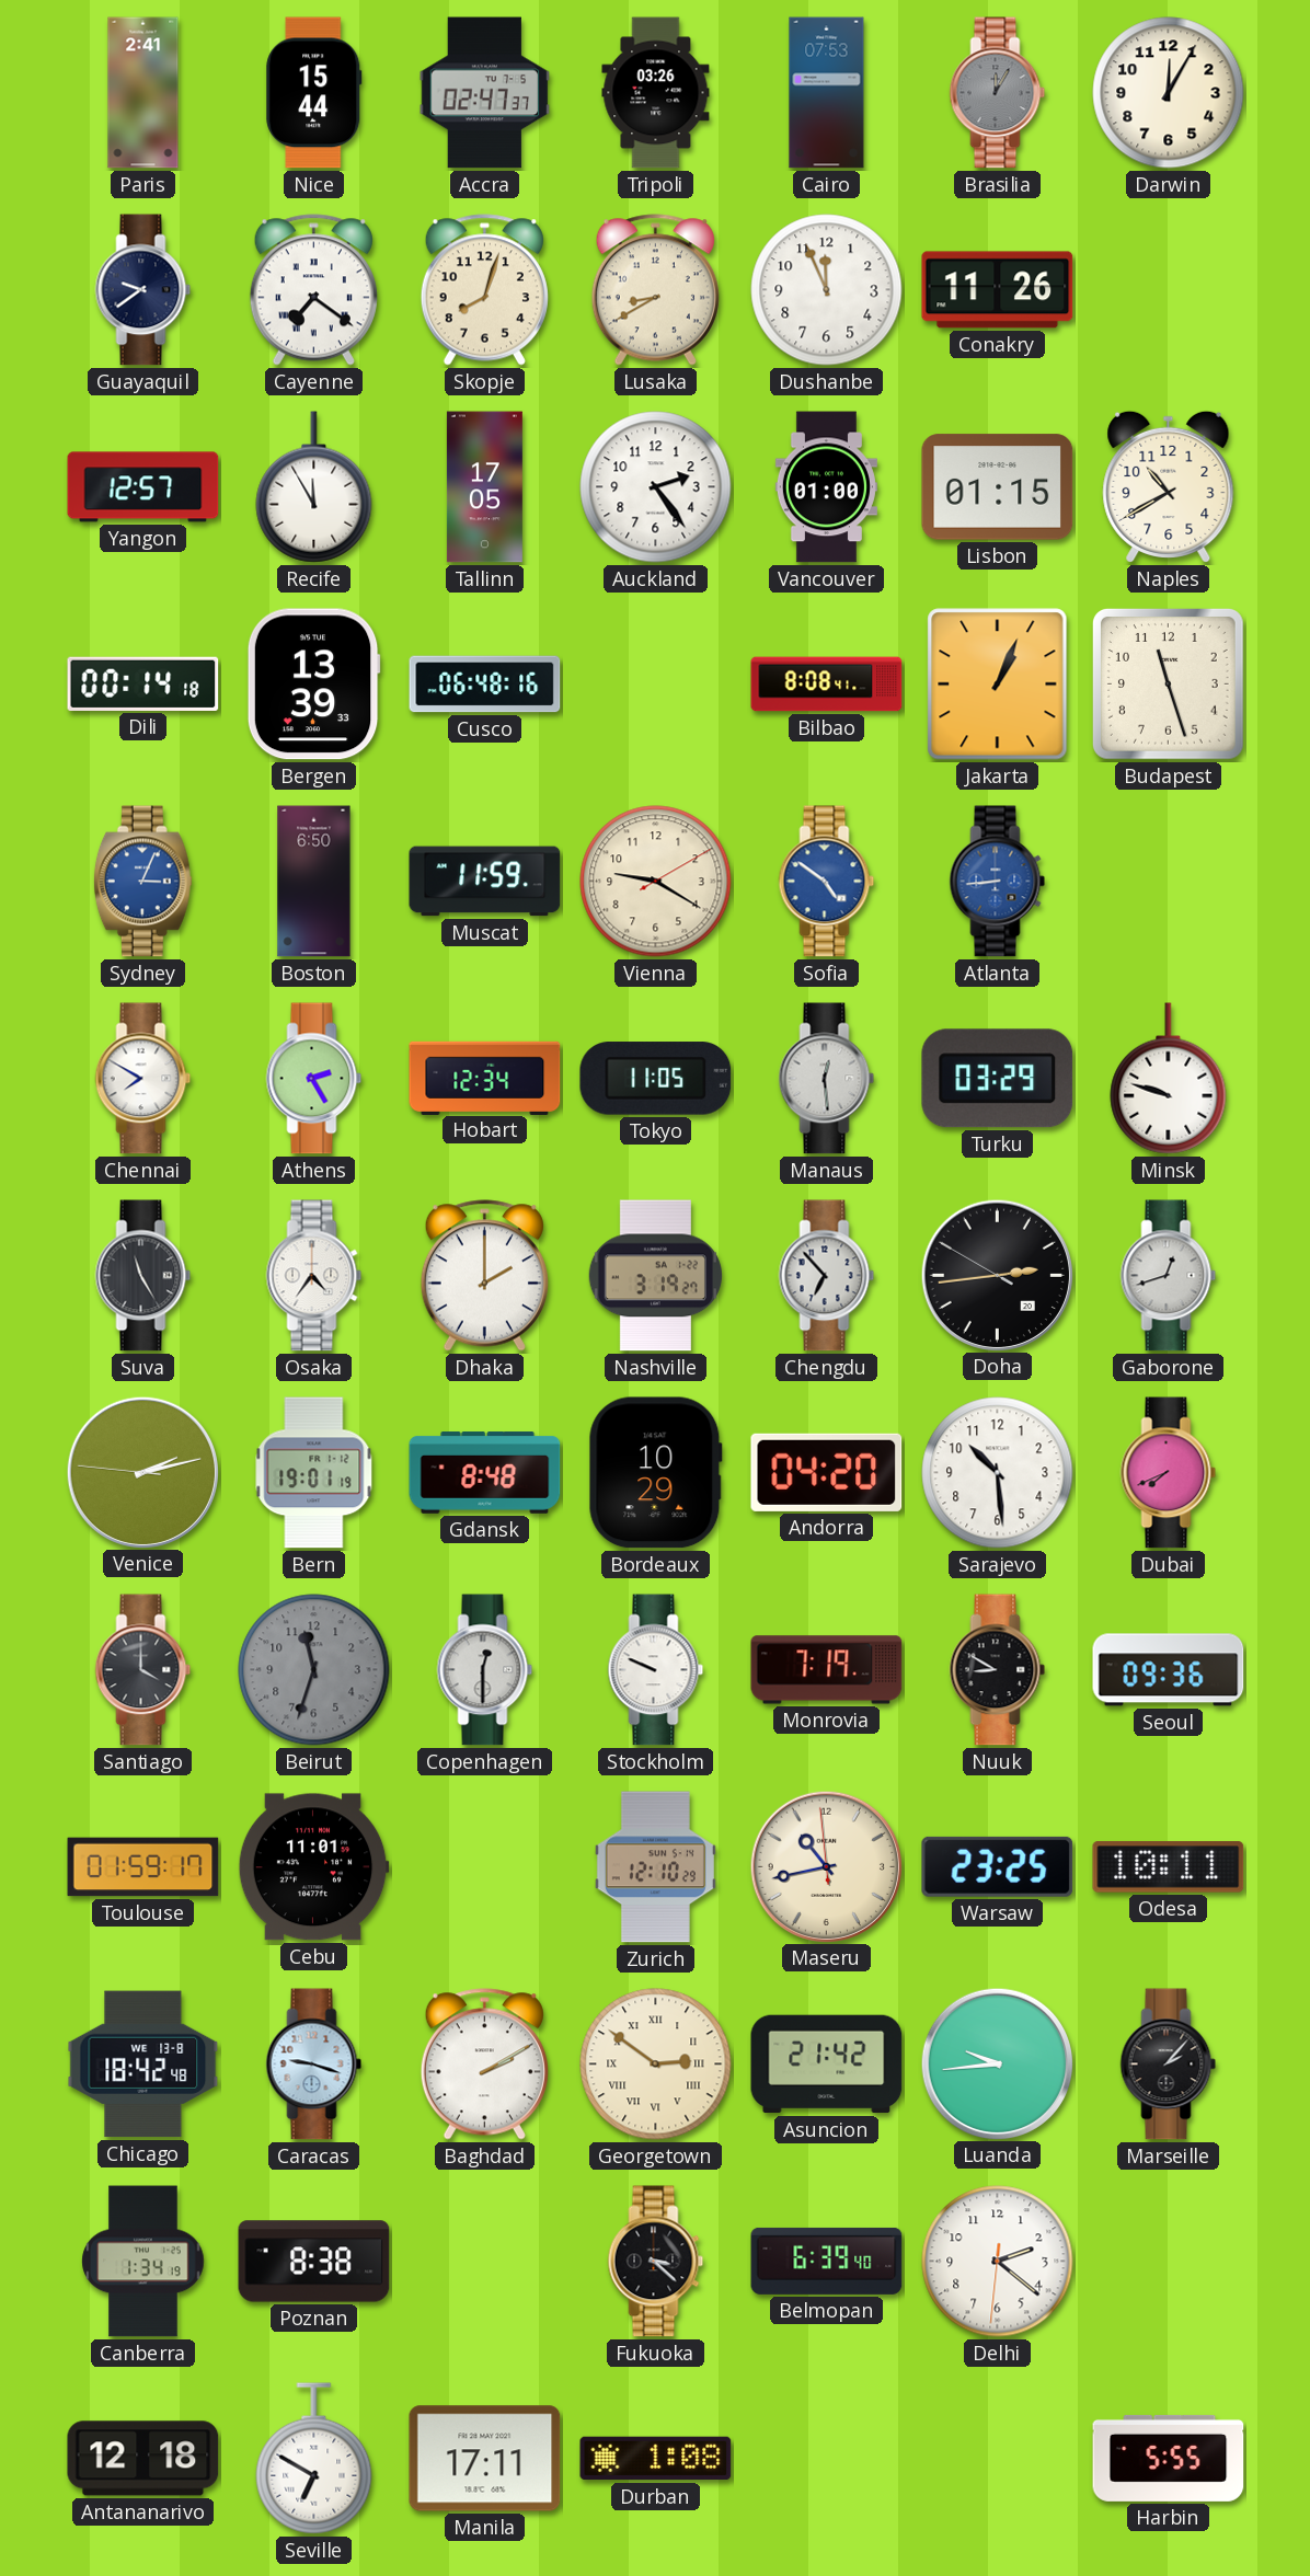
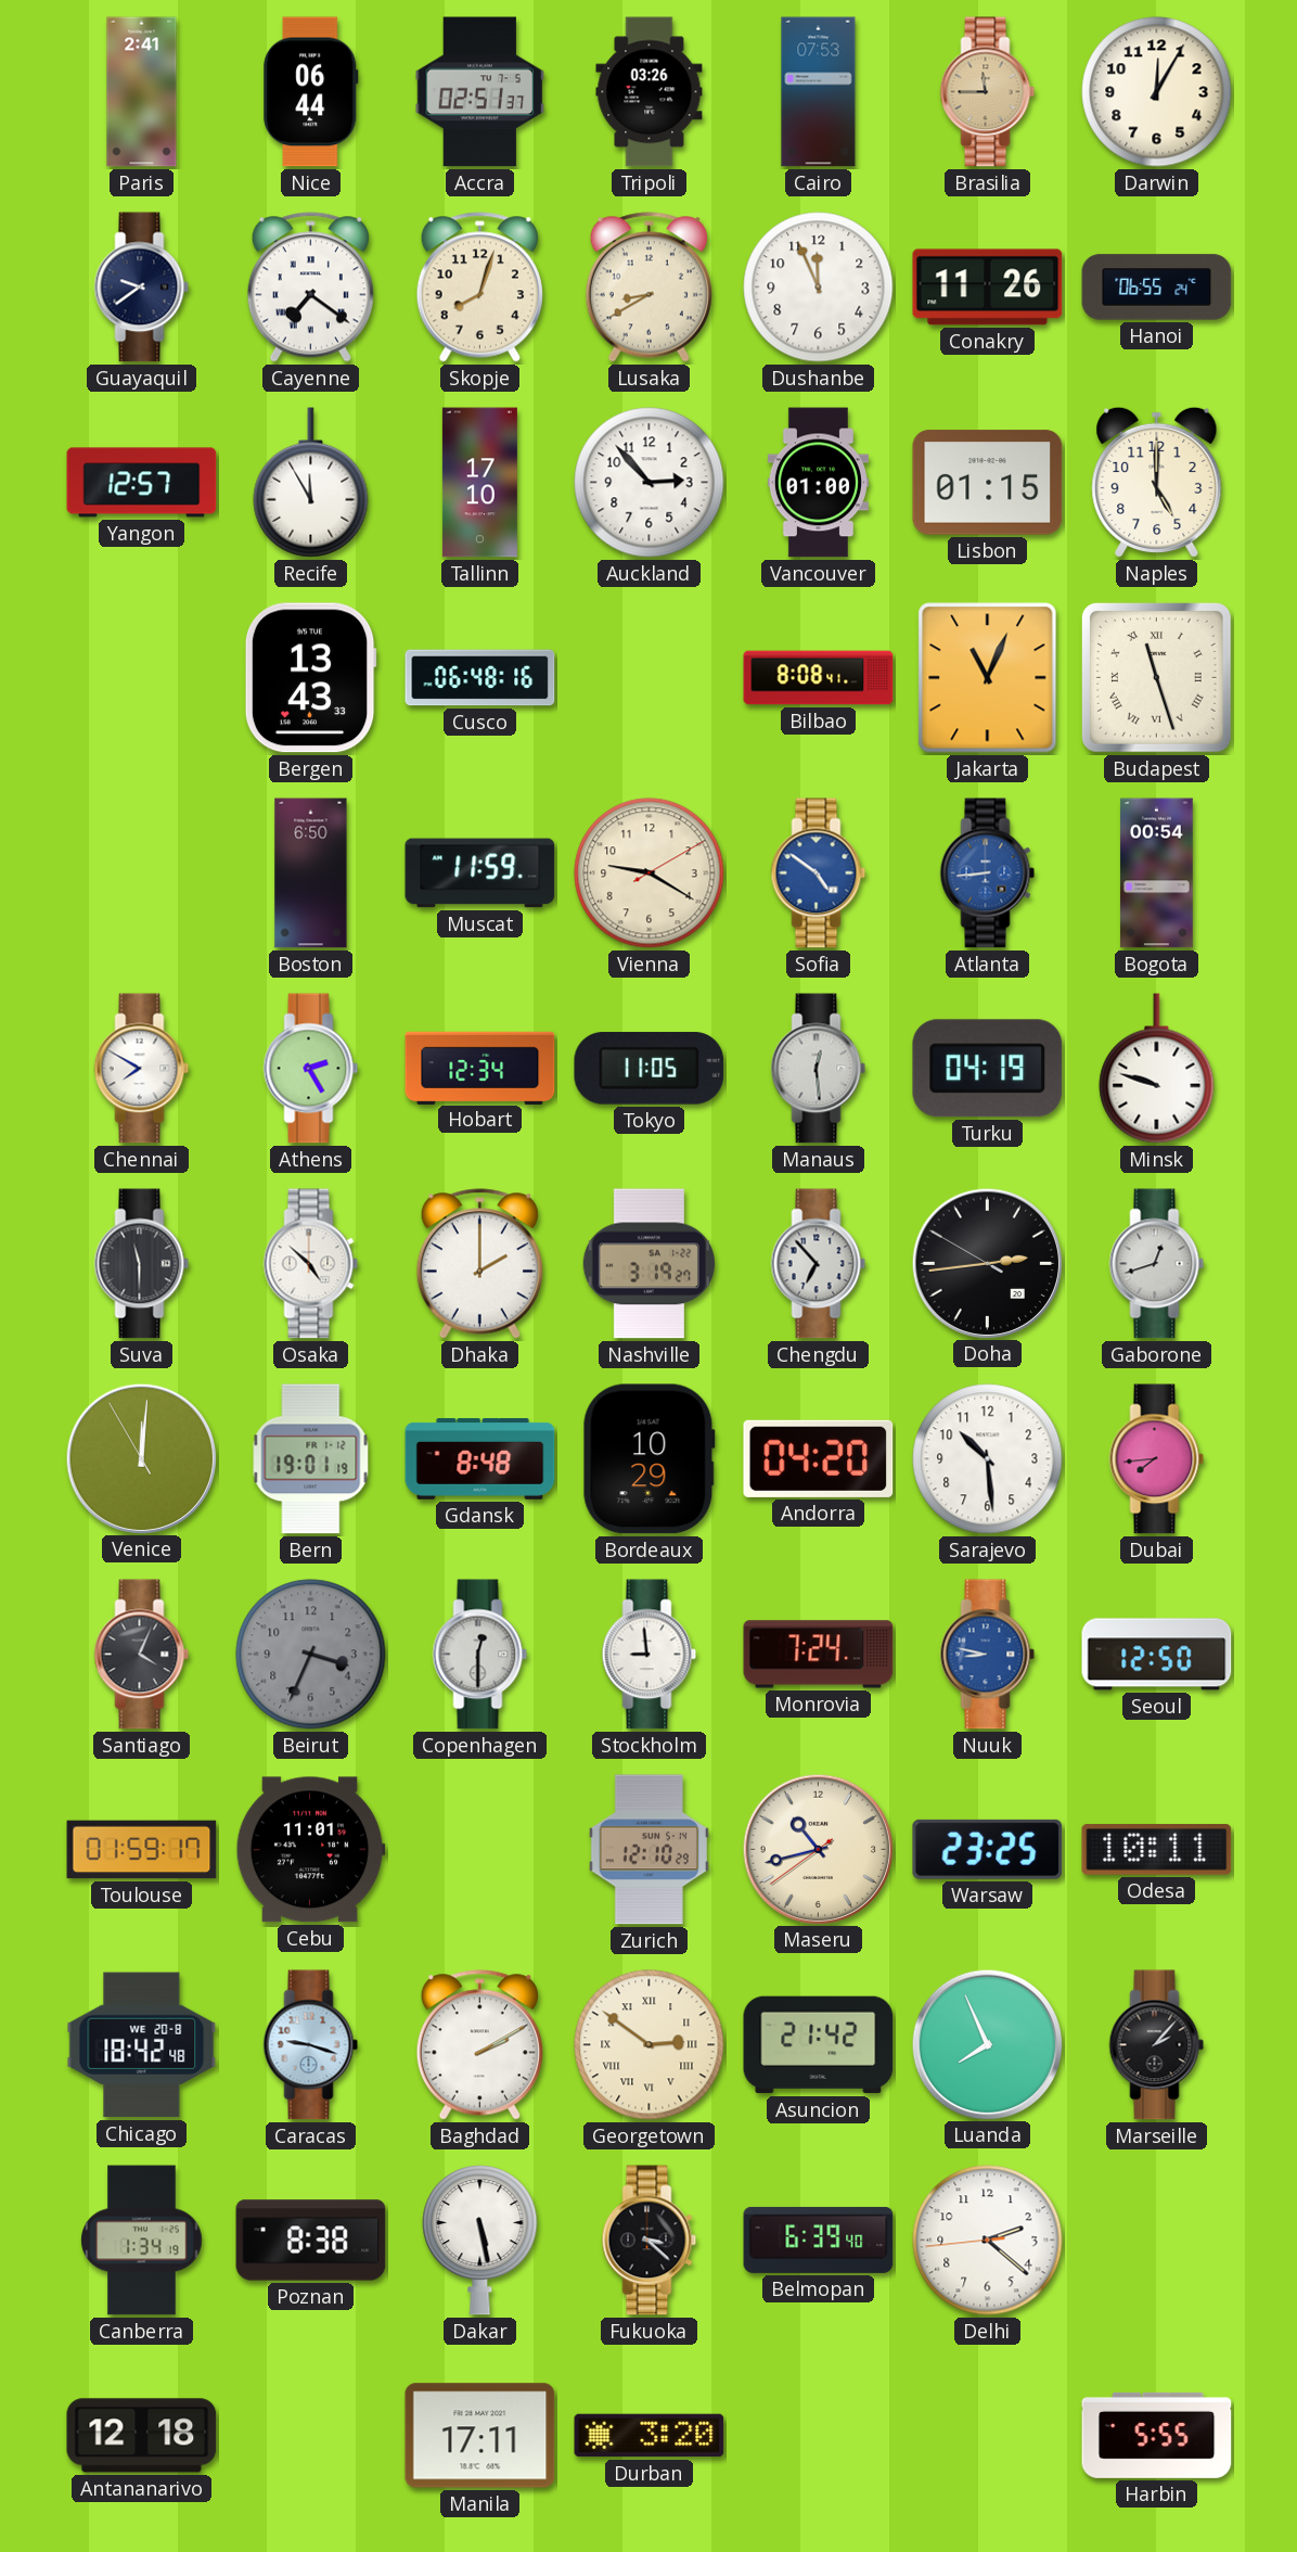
Nice: 15:44 -> 06:44
Accra: 02:47 -> 02:51
Brasilia: 12:05 -> 11:45
Brasilia dial: grey -> champagne
Hanoi: none -> 06:55
Tallinn: 17:05 -> 17:10
Auckland: 2:24 -> 2:53
Naples: 10:40 -> 5:00
Dili: 00:14 -> none
Bergen: 13:39 -> 13:43
Jakarta: 1:04 -> 11:04
Budapest numerals: Arabic -> Roman
Sydney: 3:04 -> none
Bogota: none -> 00:54
Turku: 03:29 -> 04:19
Suva: 11:25 -> 11:30
Osaka: 4:36 -> 4:52
Venice: 2:12 -> 12:00
Dubai: 7:41 -> 7:44
Santiago: 4:00 -> 4:04
Beirut: 11:33 -> 3:34
Stockholm: 9:49 -> 8:59
Monrovia: 7:19 -> 7:24
Nuuk: 8:50 -> 8:47
Nuuk dial: black -> blue
Seoul: 09:36 -> 12:50
Maseru: 10:42:59 -> 10:42:39
Chicago date: WE 13-8 -> WE 20-8
Luanda: 9:44 -> 7:56
Dakar: none -> 5:28
Delhi: 2:21:31 -> 2:21:44
Seville: 6:50 -> none
Durban: 1:08 -> 3:20
